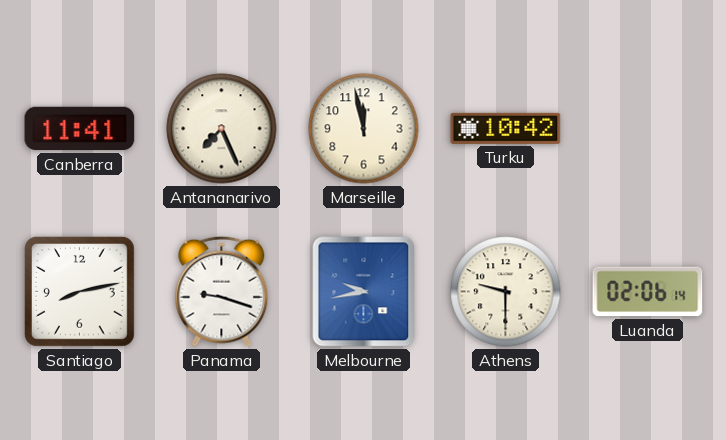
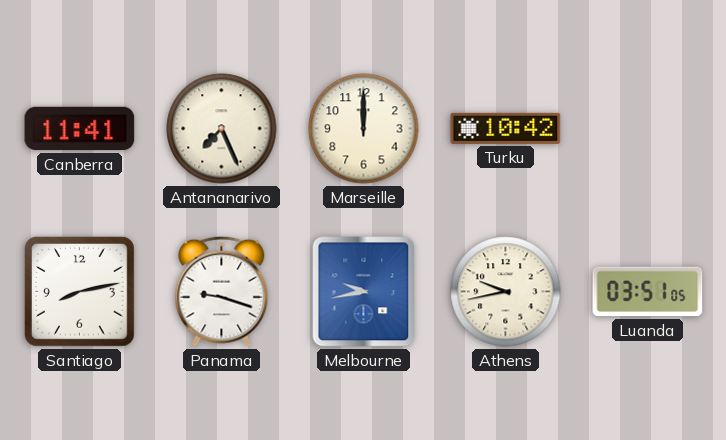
Marseille: 11:58 -> 12:00
Athens: 9:30 -> 9:43
Luanda: 02:06 -> 03:51
